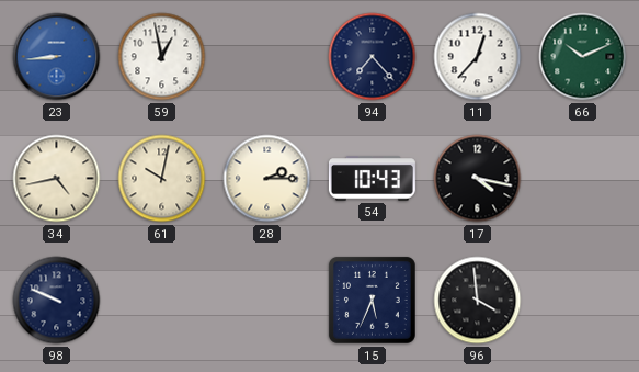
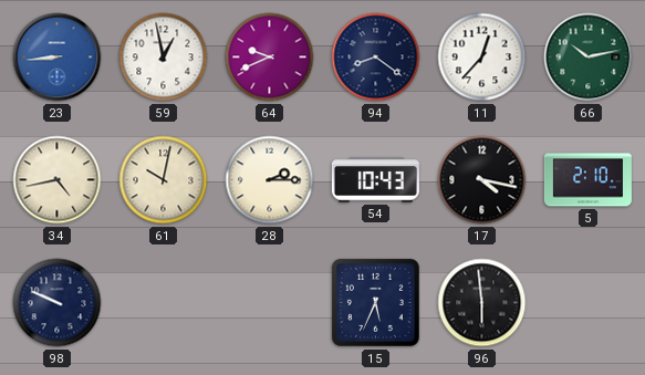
64: none -> 9:41
94: 7:23 -> 8:21
66: 10:11 -> 10:13
5: none -> 2:10
96: 3:59 -> 5:59
